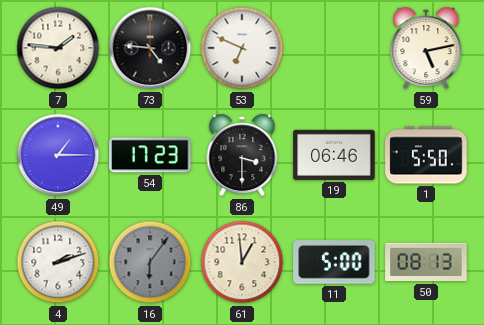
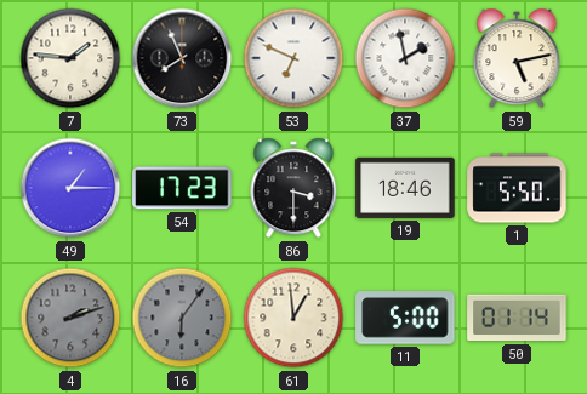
73: 4:46 -> 7:56
37: none -> 1:58
19: 06:46 -> 18:46
4 dial: white -> grey
50: 08:13 -> 01:14
